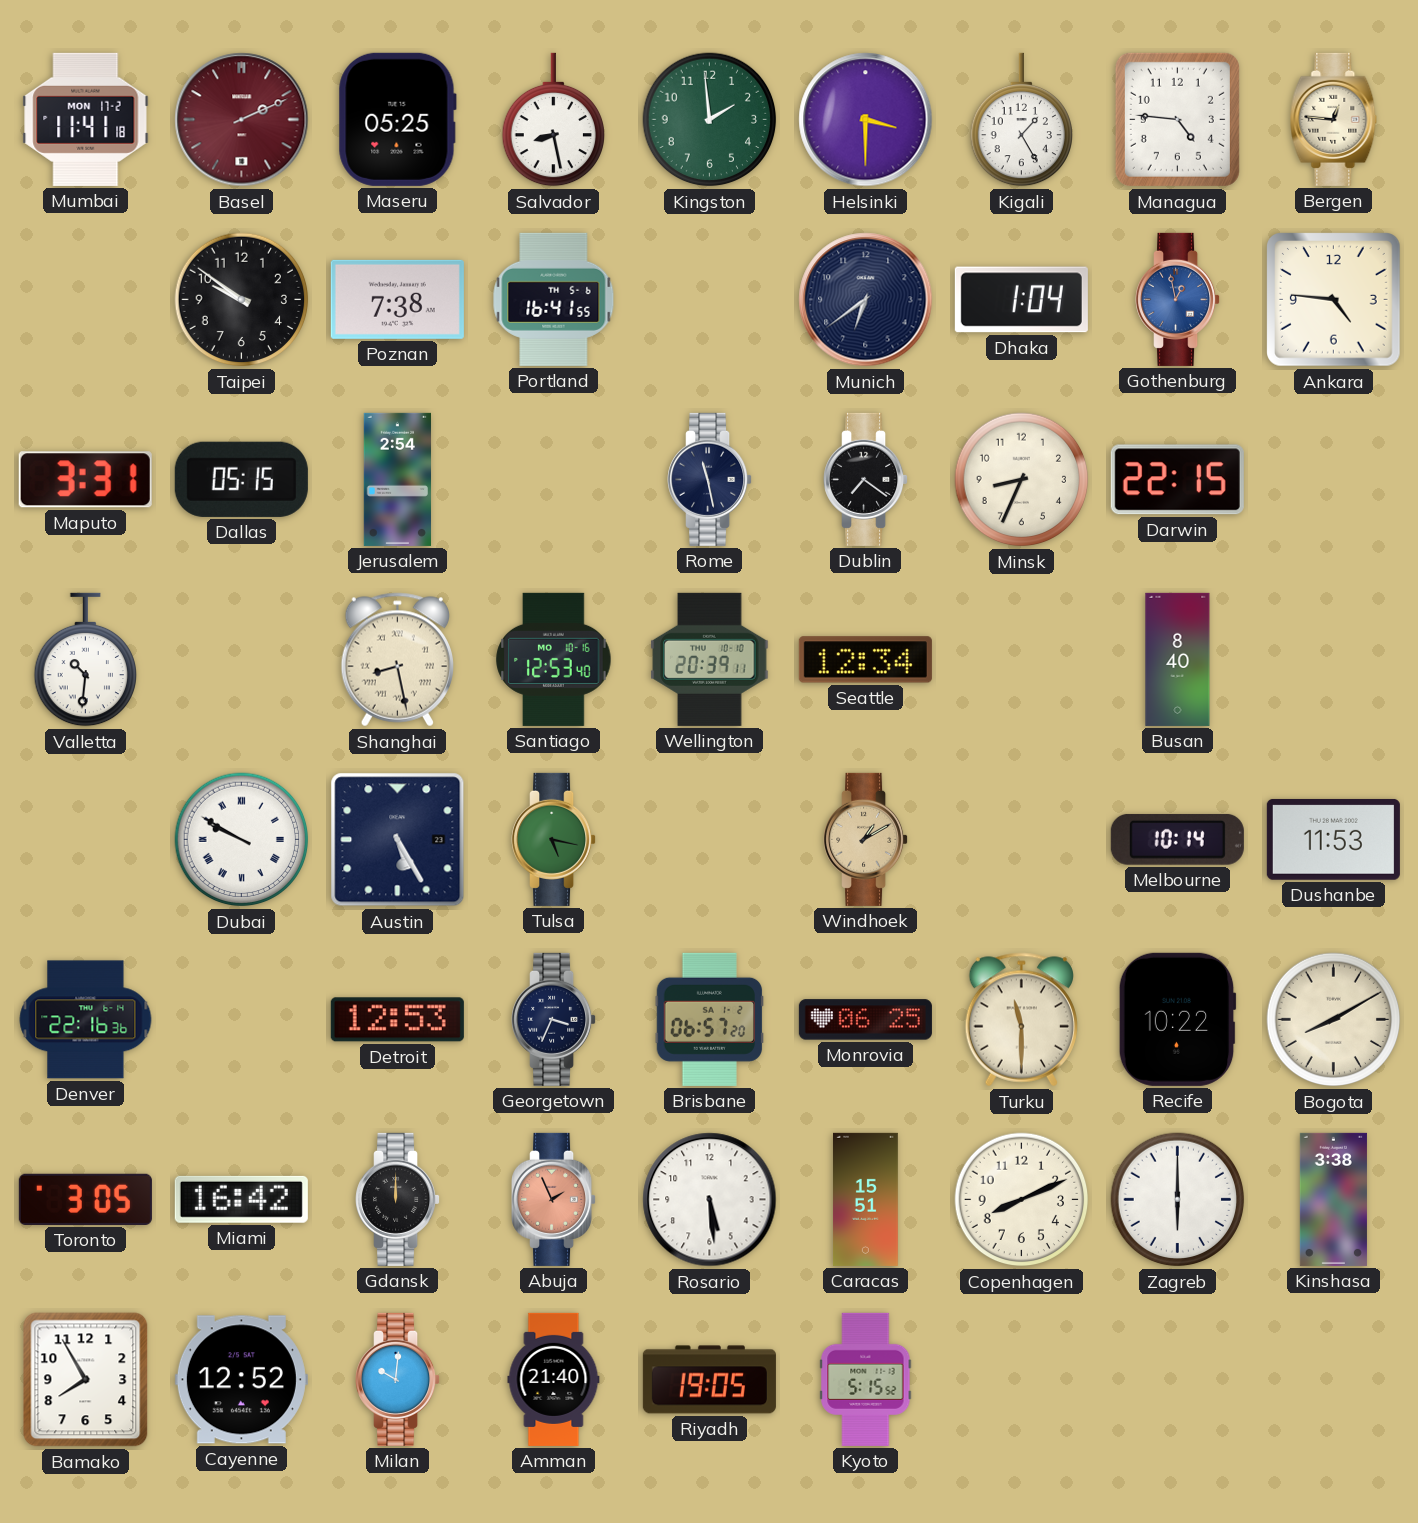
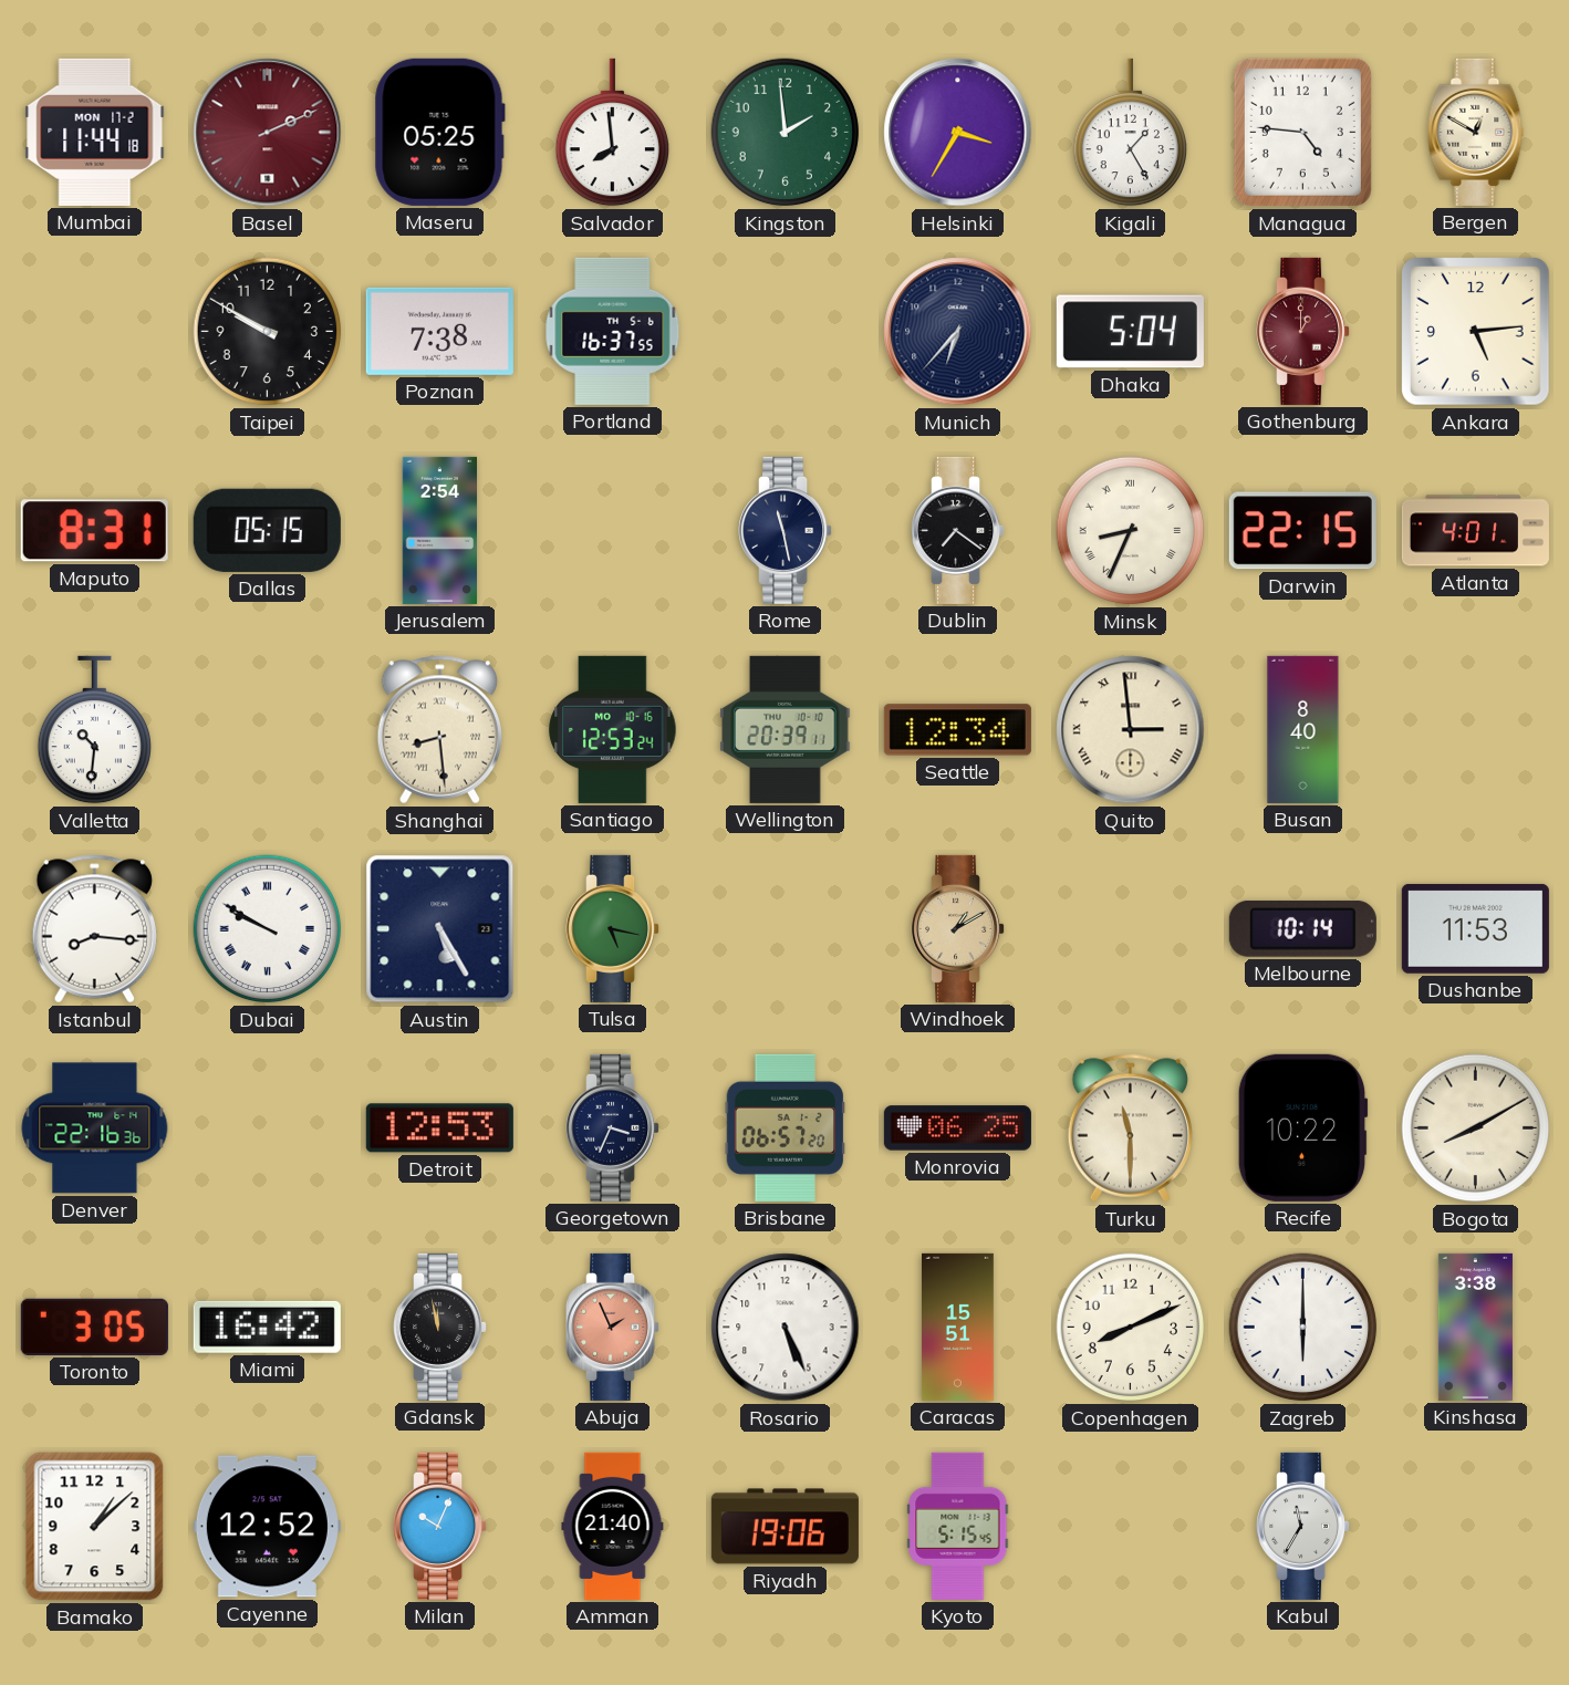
Mumbai: 11:41 -> 11:44
Salvador: 8:28 -> 7:59
Helsinki: 3:30 -> 3:35
Bergen: 12:46 -> 12:50
Taipei: 9:51 -> 9:50
Portland: 16:41 -> 16:37
Munich: 6:39 -> 6:37
Dhaka: 1:04 -> 5:04
Gothenburg: 12:58 -> 1:00
Gothenburg dial: blue -> burgundy
Ankara: 4:46 -> 5:14
Maputo: 3:31 -> 8:31
Minsk numerals: Arabic -> Roman
Atlanta: none -> 4:01
Shanghai: 8:28 -> 8:29
Santiago: 12:53:40 -> 12:53:24
Quito: none -> 2:59
Istanbul: none -> 8:16
Gdansk: 12:00 -> 11:58
Rosario: 5:29 -> 5:26
Bamako: 7:55 -> 1:08
Milan: 10:01 -> 10:04
Riyadh: 19:05 -> 19:06
Kyoto: 5:15:52 -> 5:15:45
Kabul: none -> 11:35
